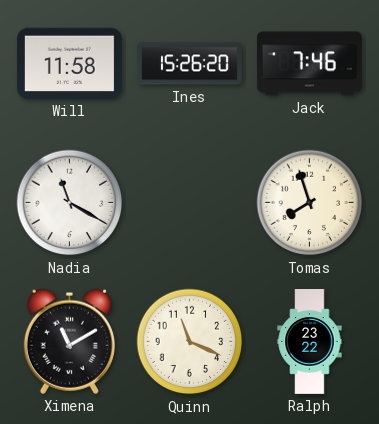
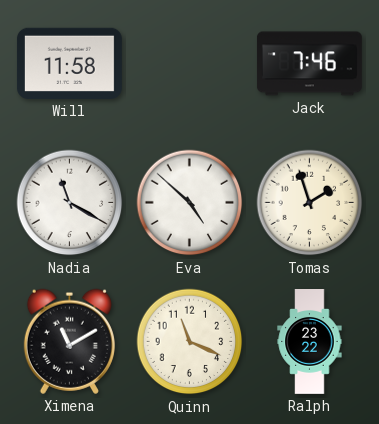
Ines: 15:26 -> none
Eva: none -> 4:52
Tomas: 7:57 -> 1:57
